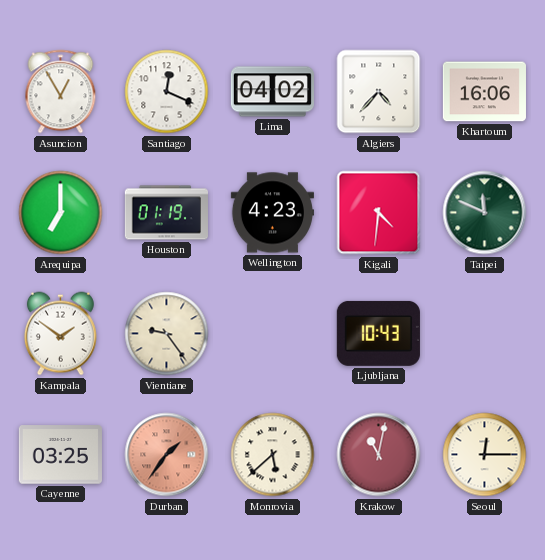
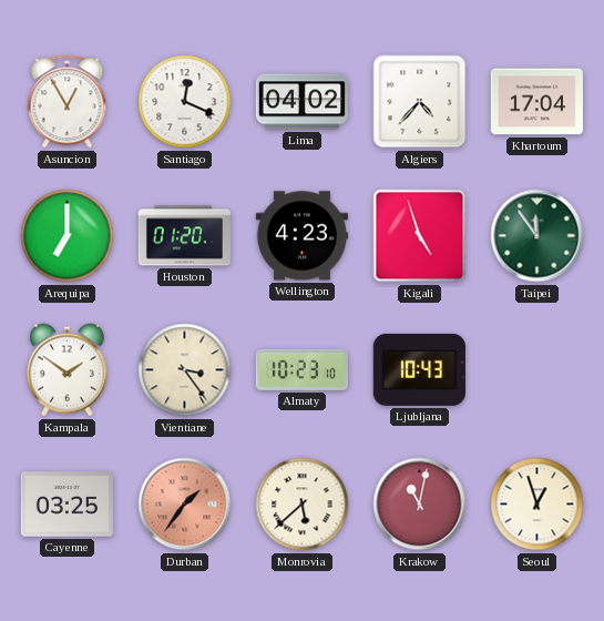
Khartoum: 16:06 -> 17:04
Houston: 01:19 -> 01:20
Kigali: 4:31 -> 4:57
Taipei: 11:49 -> 11:54
Vientiane: 9:24 -> 3:24
Almaty: none -> 10:23
Seoul: 12:15 -> 12:57
